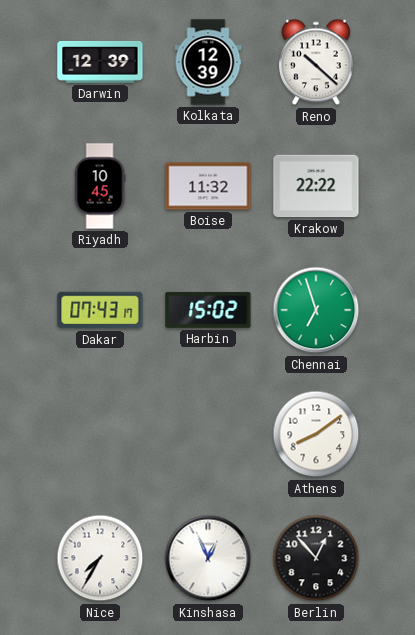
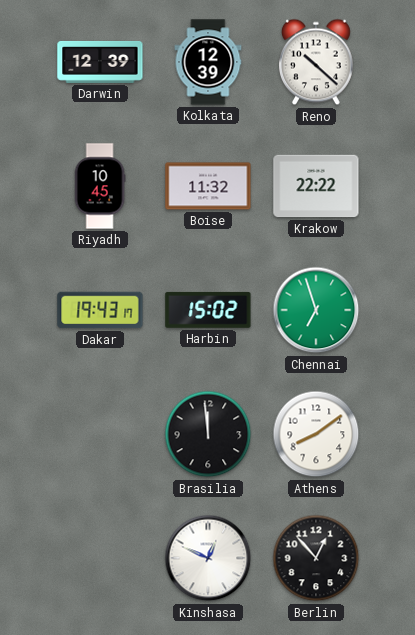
Dakar: 07:43 -> 19:43
Brasilia: none -> 11:59
Nice: 7:35 -> none
Kinshasa: 12:56 -> 12:49
